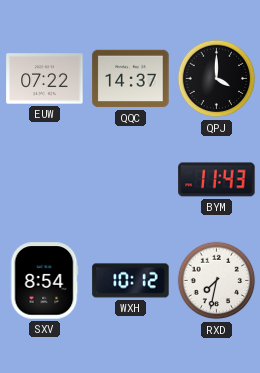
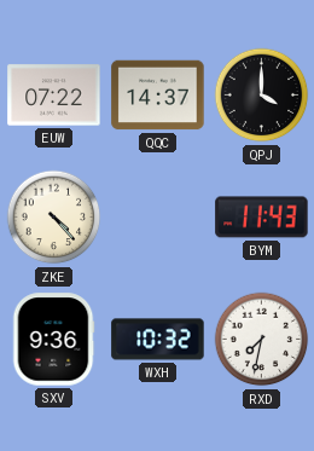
ZKE: none -> 4:23
SXV: 8:54 -> 9:36
WXH: 10:12 -> 10:32
